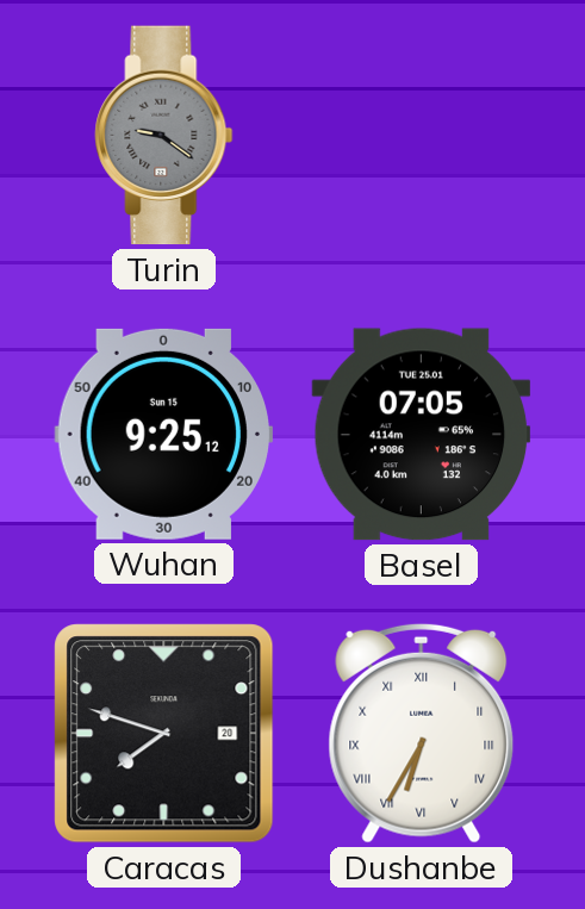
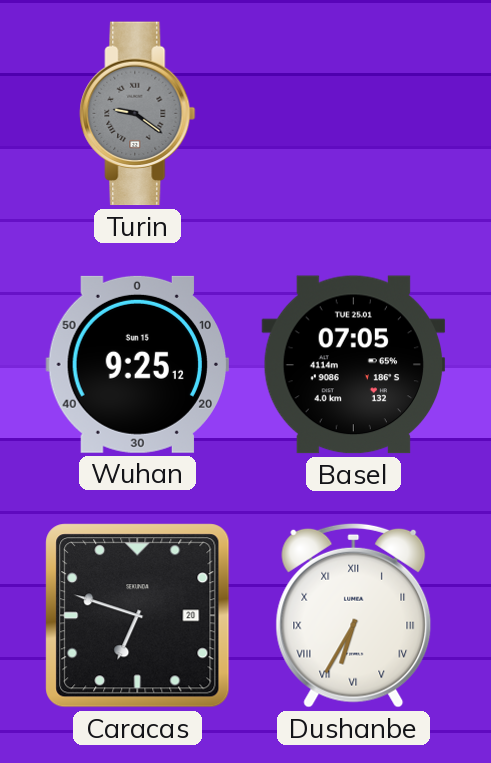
Caracas: 7:48 -> 6:48
